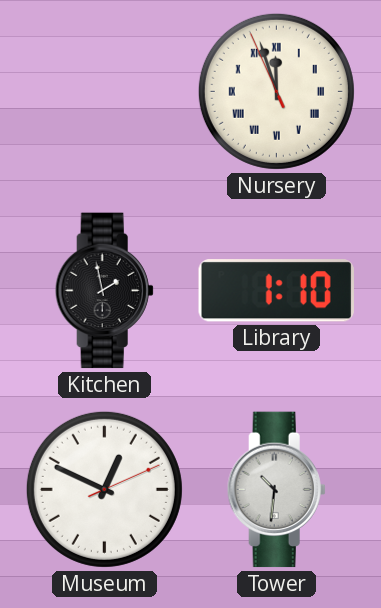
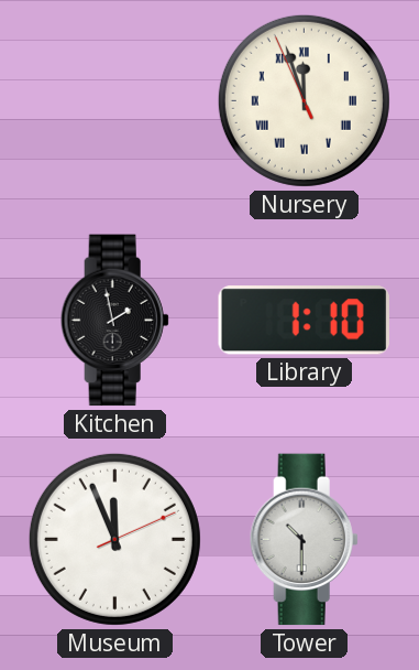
Museum: 12:49 -> 11:56
Tower: 10:31 -> 10:30
